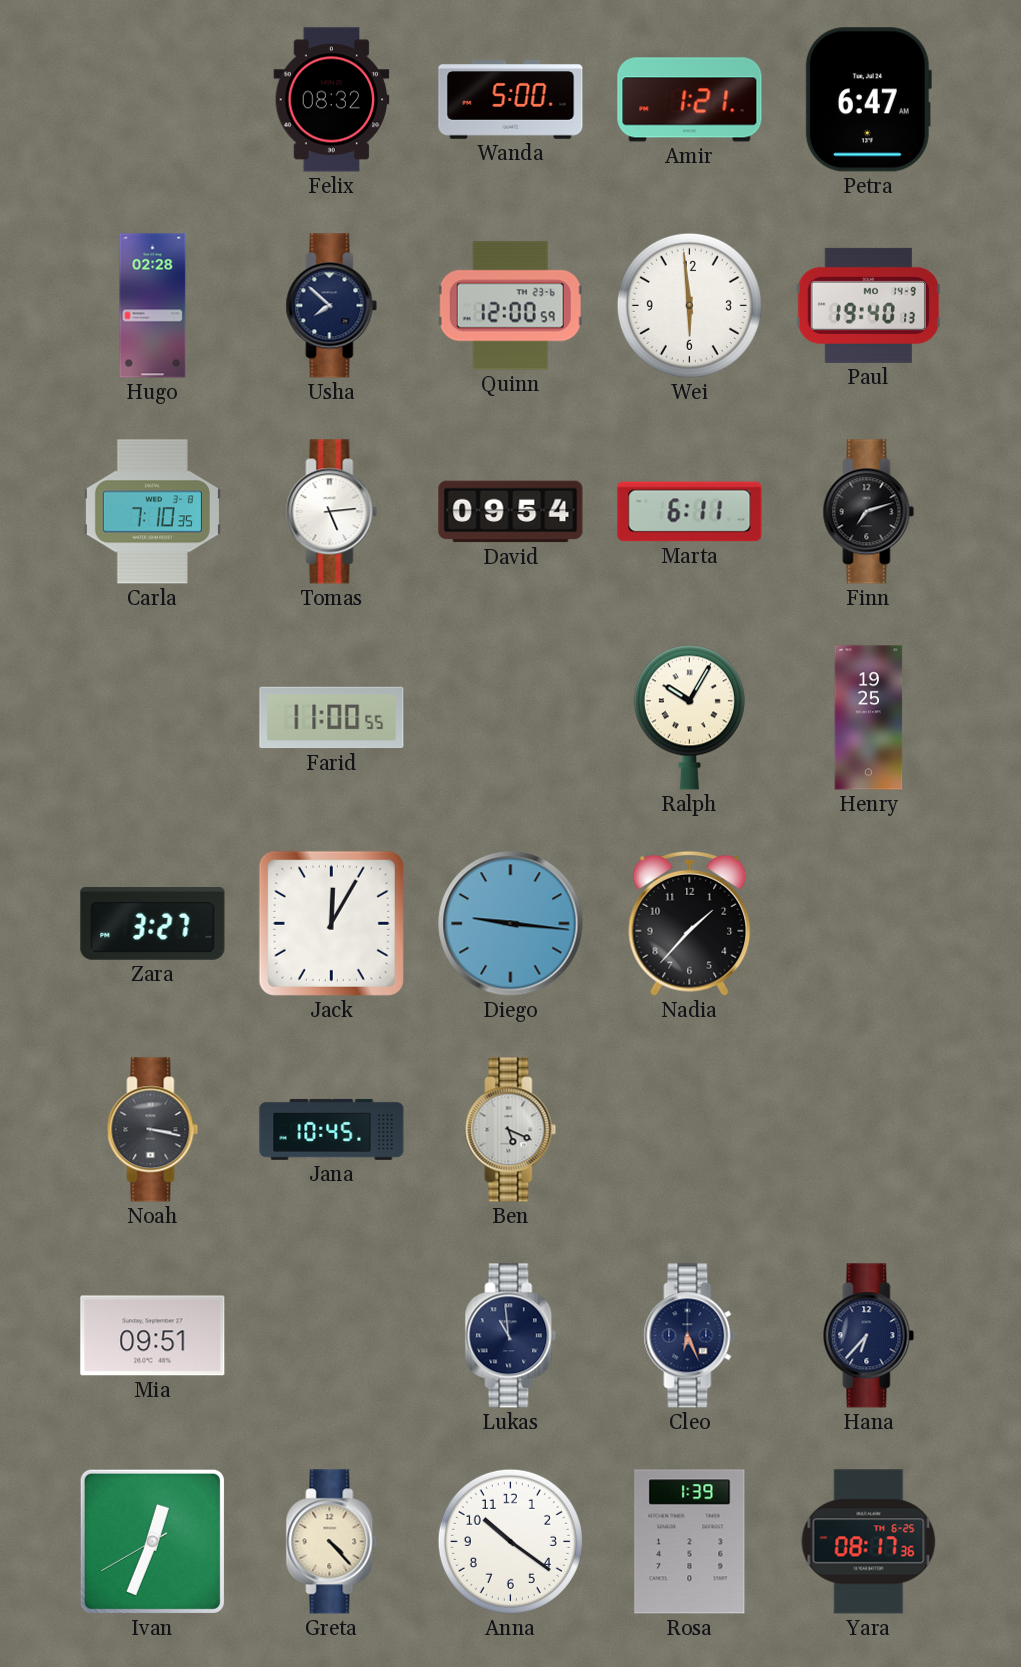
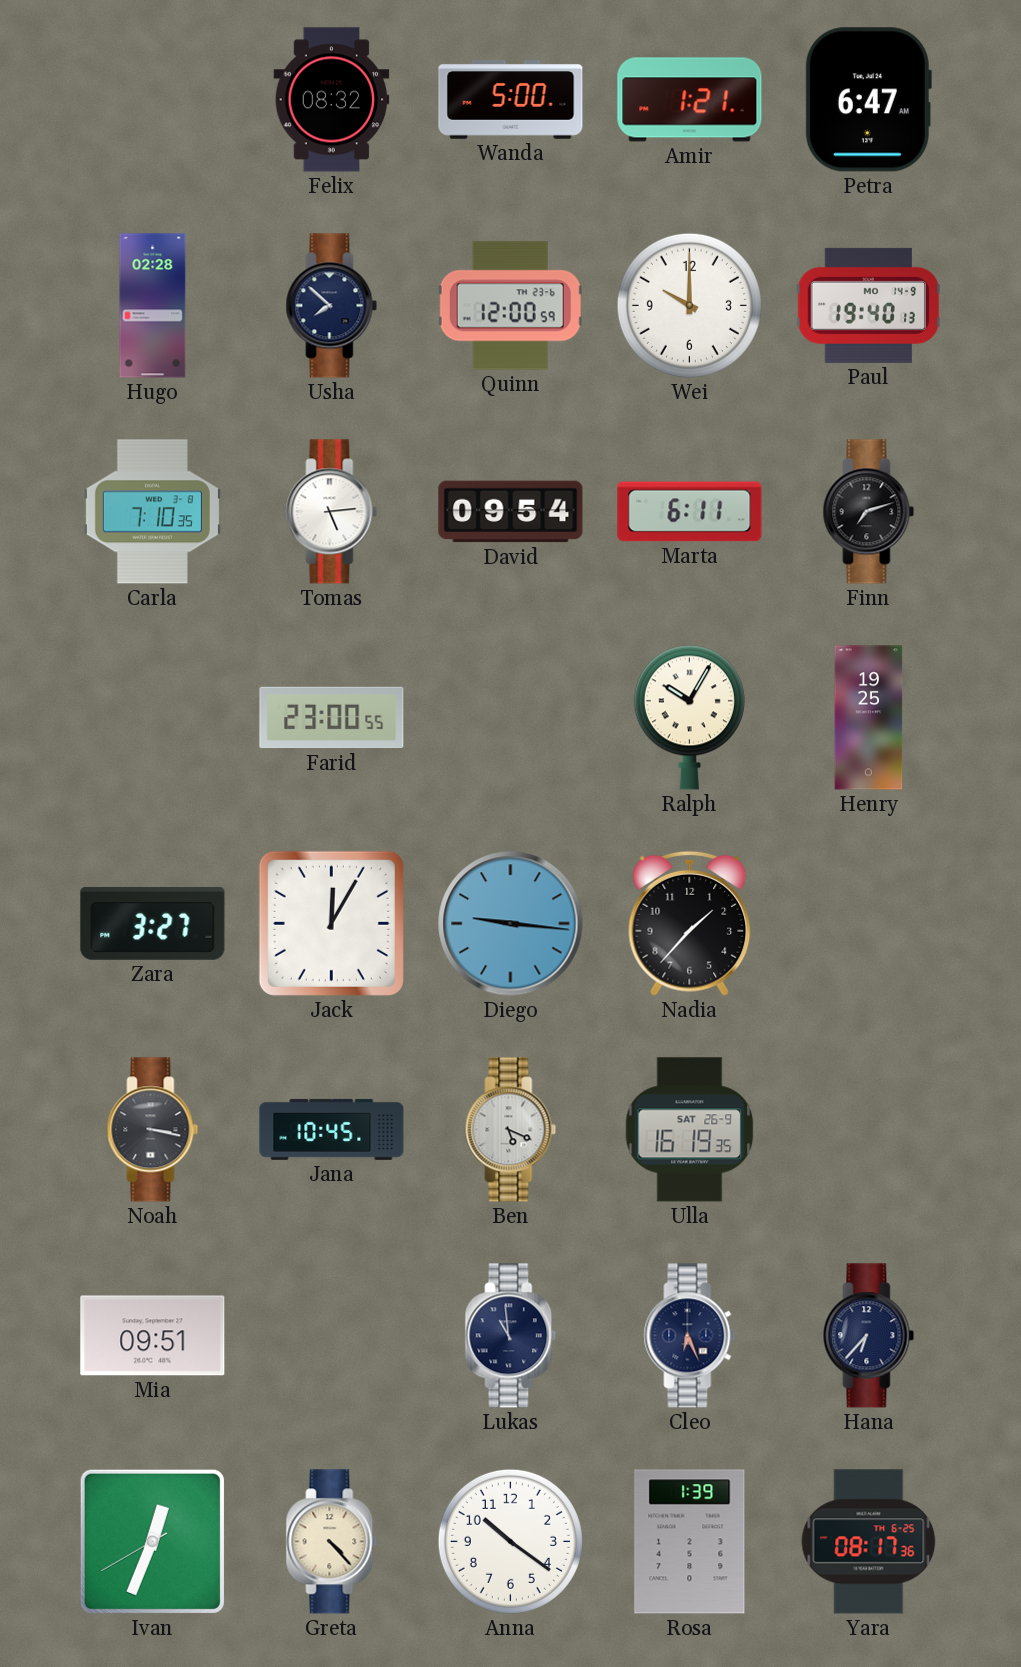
Wei: 5:59 -> 10:00
Farid: 11:00 -> 23:00
Ulla: none -> 16:19
